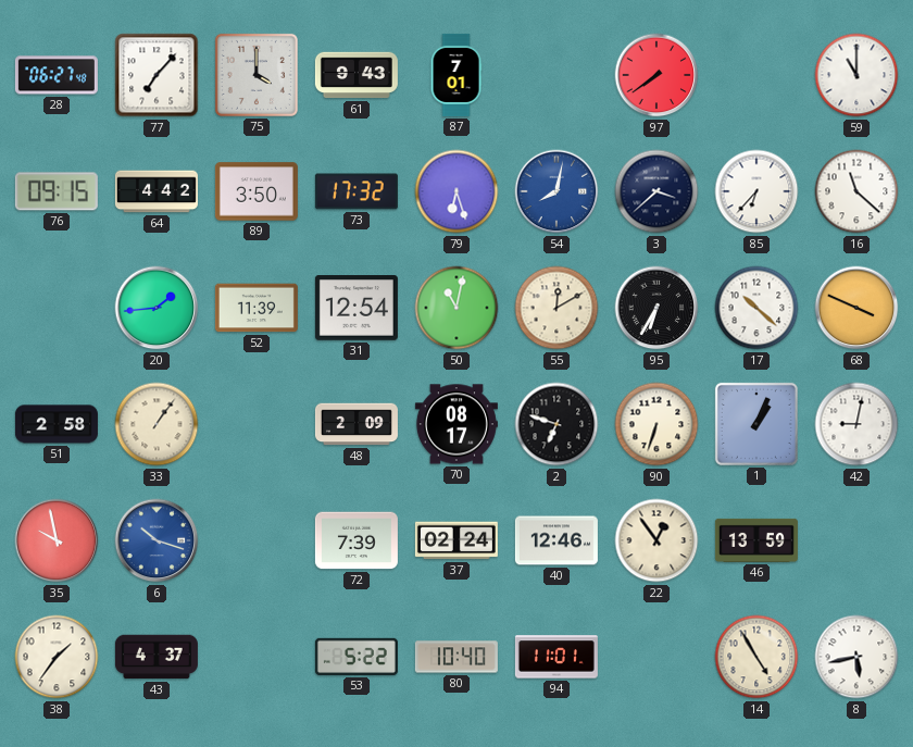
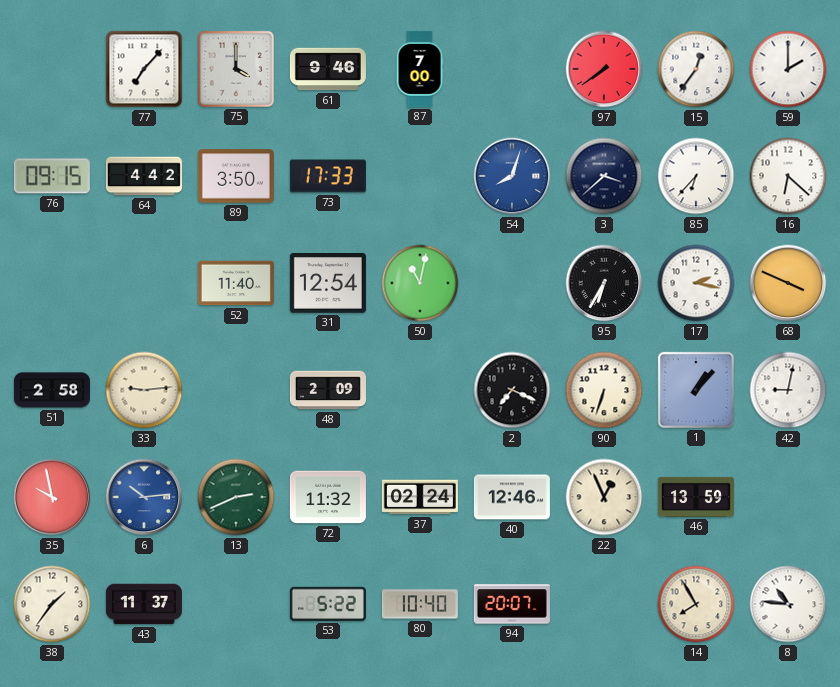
28: 06:27 -> none
61: 9:43 -> 9:46
87: 7:01 -> 7:00
15: none -> 12:36
59: 11:00 -> 2:00
73: 17:32 -> 17:33
79: 6:27 -> none
54: 8:02 -> 8:03
16: 11:22 -> 6:22
20: 1:44 -> none
52: 11:39 -> 11:40
55: 12:10 -> none
17: 10:22 -> 2:17
33: 1:06 -> 9:14
70: 08:17 -> none
2: 6:48 -> 7:19
1: 1:04 -> 1:07
6: 10:18 -> 10:14
13: none -> 2:41
72: 7:39 -> 11:32
22: 12:54 -> 12:56
43: 4:37 -> 11:37
94: 11:01 -> 20:07
14: 4:55 -> 7:55
8: 5:43 -> 10:46
